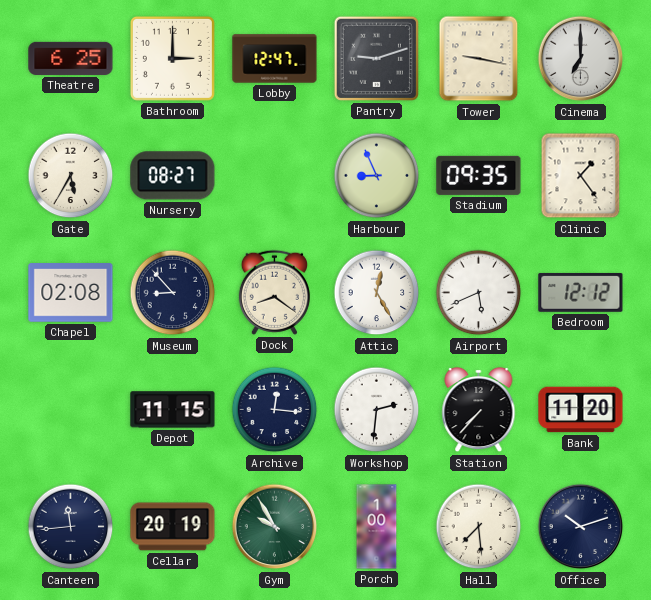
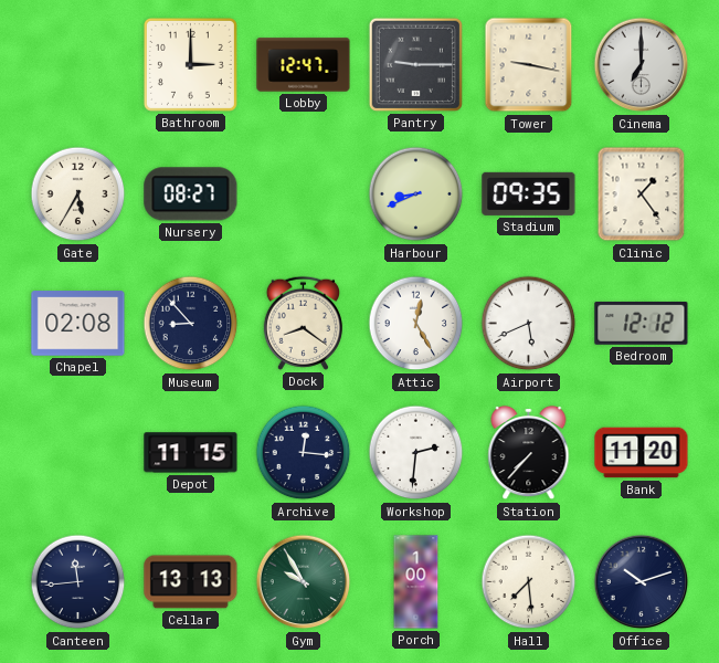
Theatre: 6:25 -> none
Pantry: 9:12 -> 9:15
Harbour: 8:56 -> 8:41
Cellar: 20:19 -> 13:13
